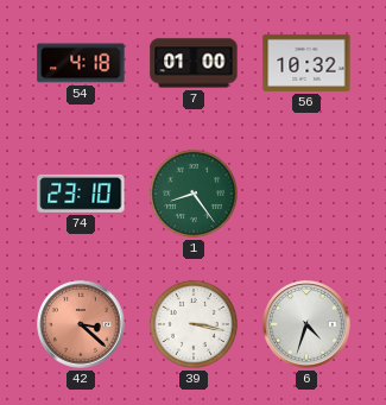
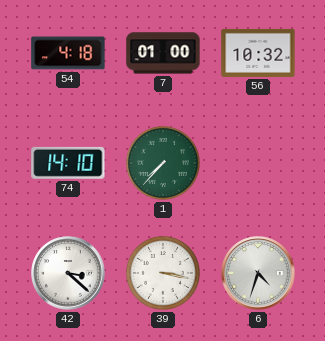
74: 23:10 -> 14:10
1: 8:24 -> 7:37
42 dial: salmon -> white
